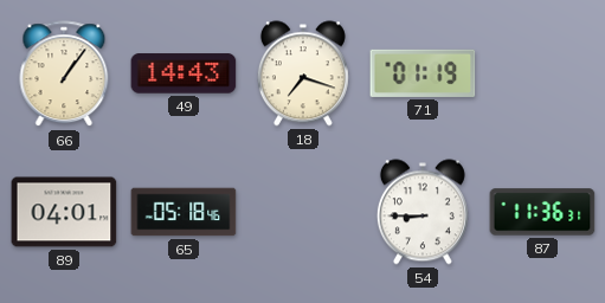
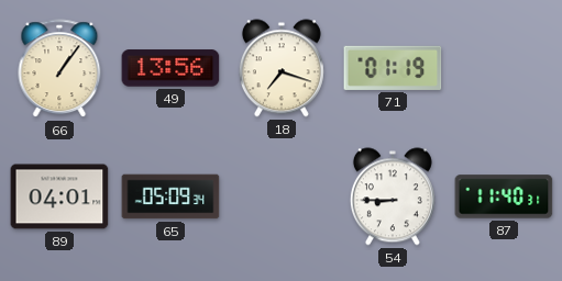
49: 14:43 -> 13:56
65: 05:18 -> 05:09
87: 11:36 -> 11:40
